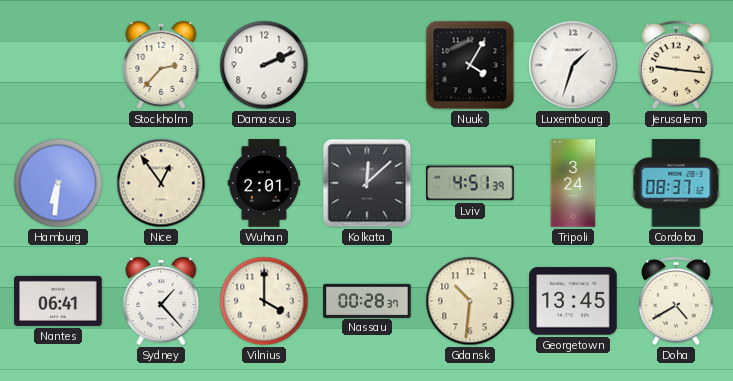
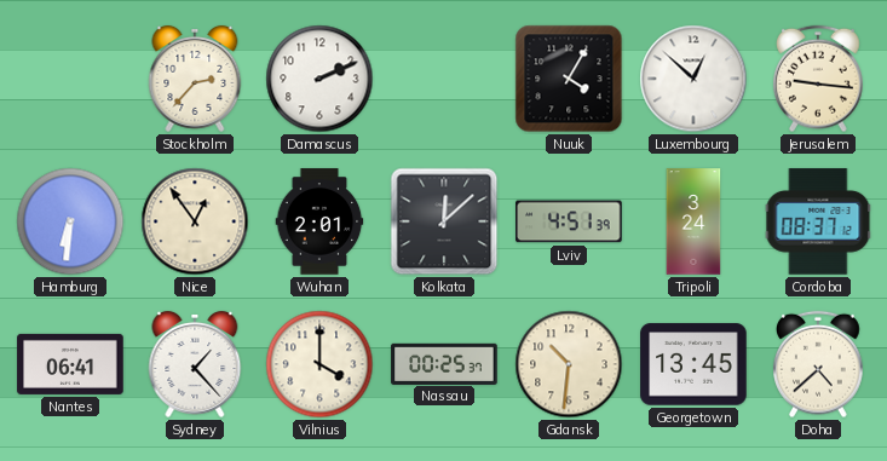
Luxembourg: 1:33 -> 12:52
Nassau: 00:28 -> 00:25
Doha: 4:40 -> 4:38
